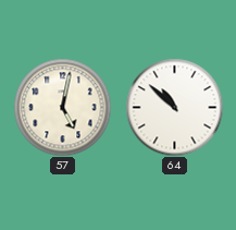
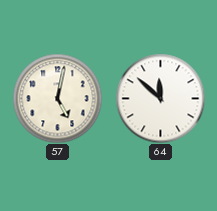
64: 10:52 -> 11:52
